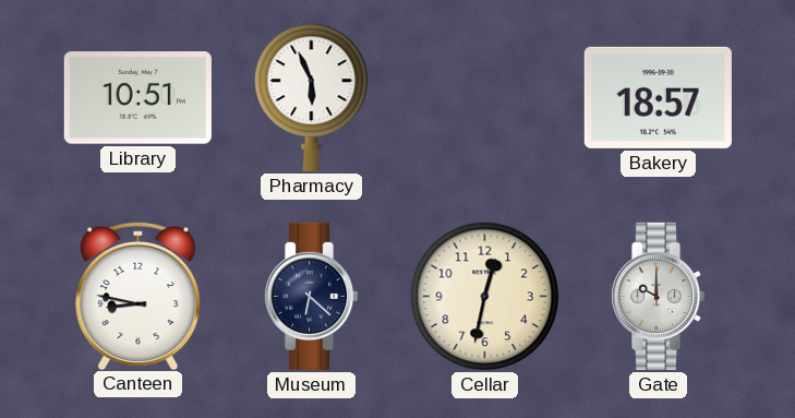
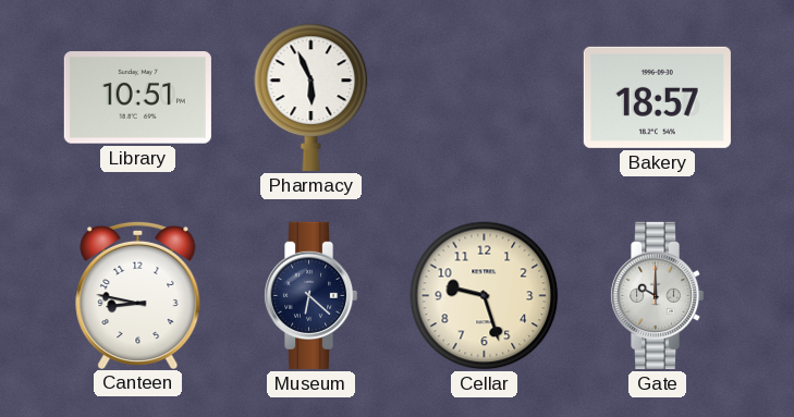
Cellar: 12:32 -> 9:27
